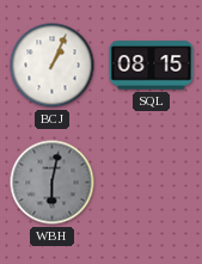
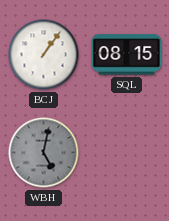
BCJ: 1:04 -> 1:06
WBH: 6:02 -> 5:02
